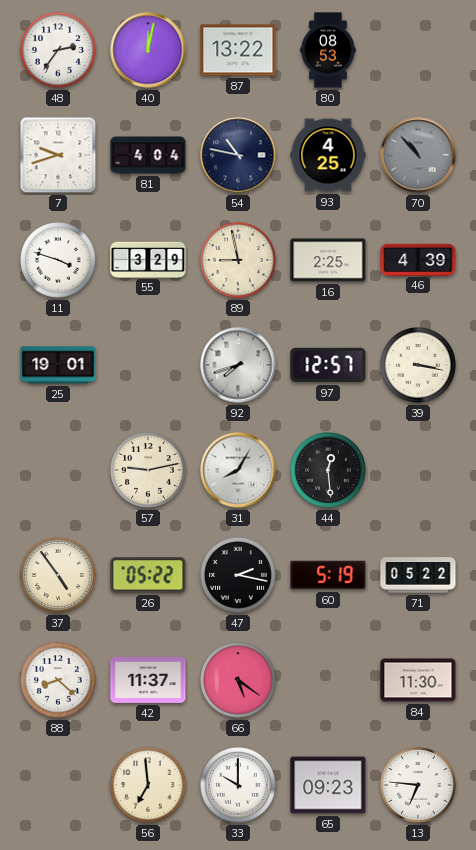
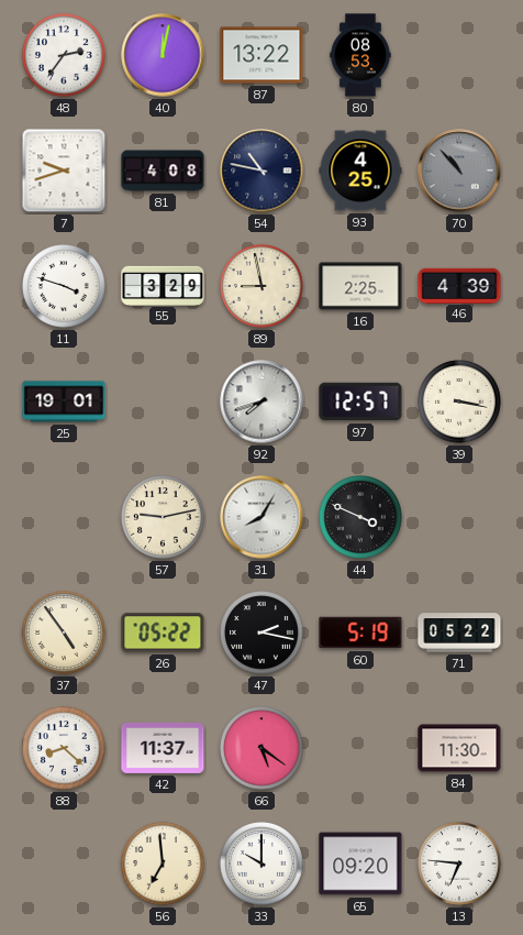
81: 4:04 -> 4:08
44: 12:29 -> 3:49
65: 09:23 -> 09:20
